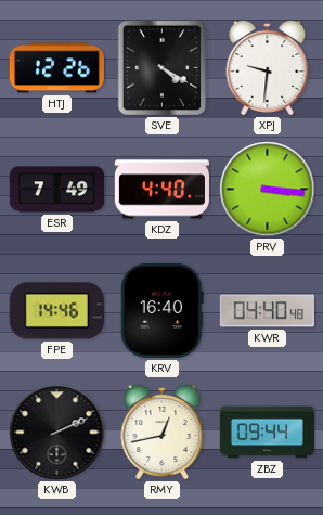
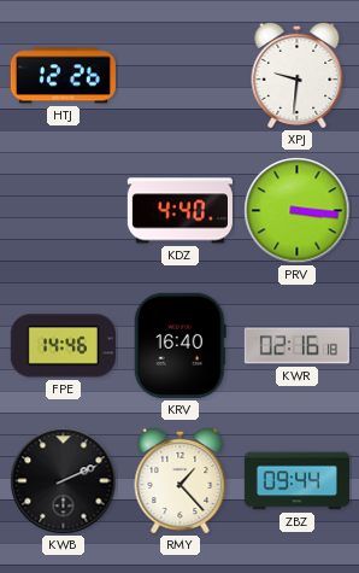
SVE: 4:20 -> none
ESR: 7:49 -> none
KWR: 04:40 -> 02:16
RMY: 12:43 -> 1:23
